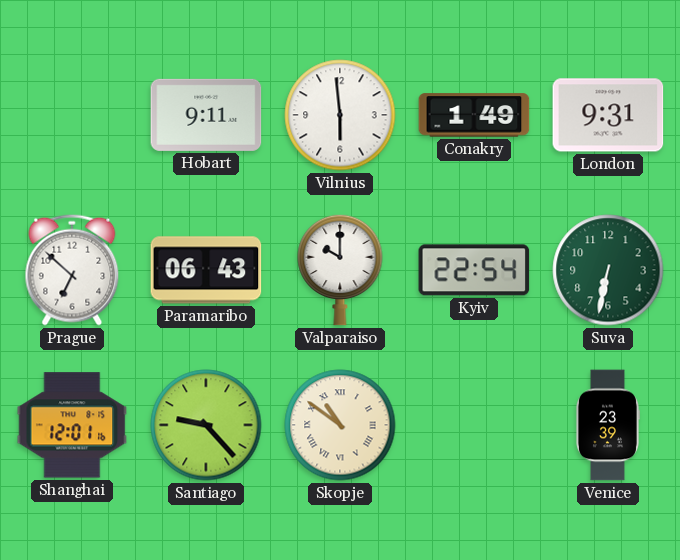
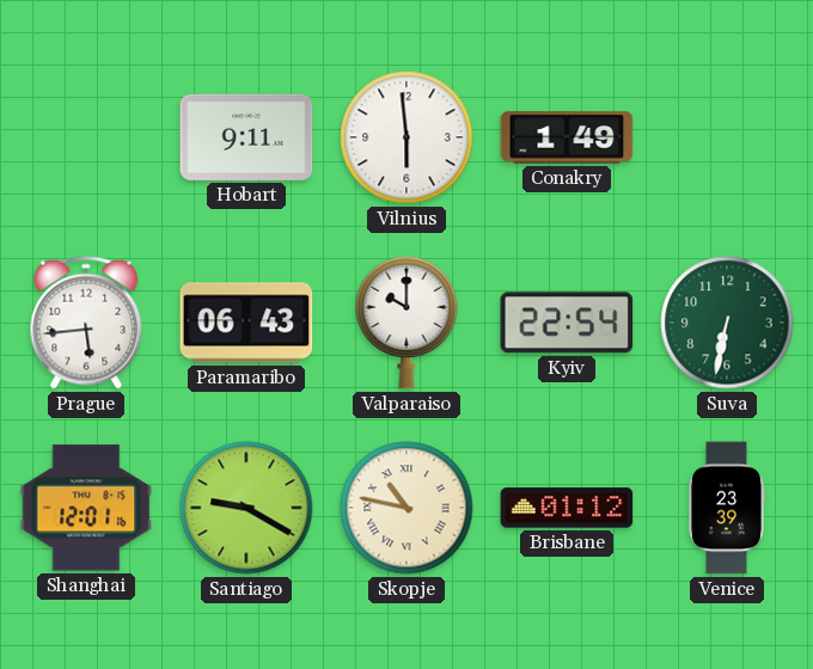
London: 9:31 -> none
Prague: 6:52 -> 5:44
Santiago: 9:23 -> 9:20
Skopje: 10:51 -> 10:47
Brisbane: none -> 01:12
